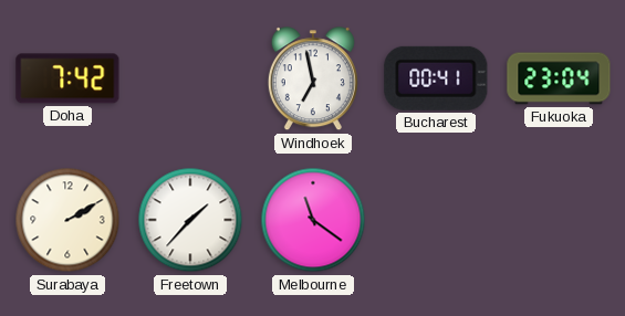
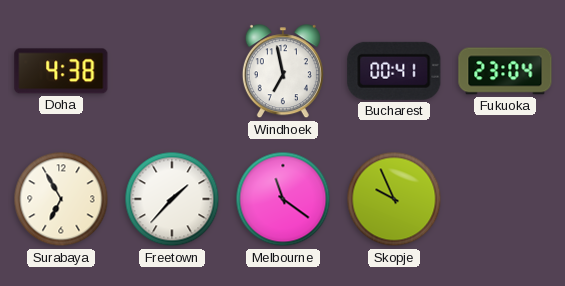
Doha: 7:42 -> 4:38
Surabaya: 2:10 -> 6:55
Skopje: none -> 9:56
